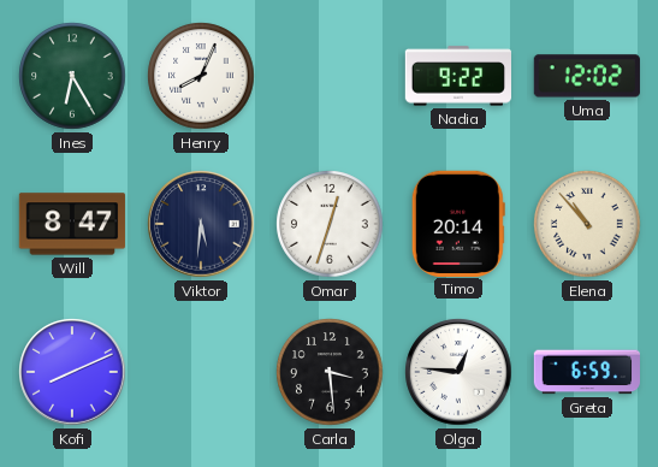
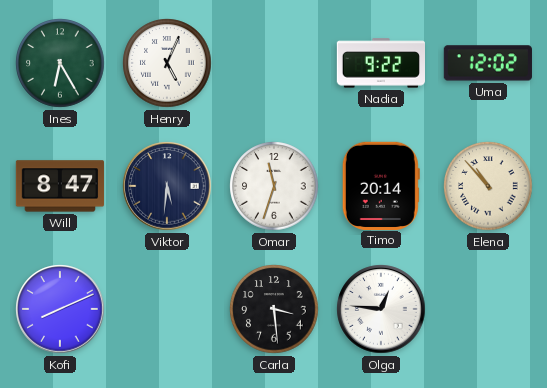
Henry: 8:04 -> 5:04
Omar: 12:33 -> 11:33
Greta: 6:59 -> none
